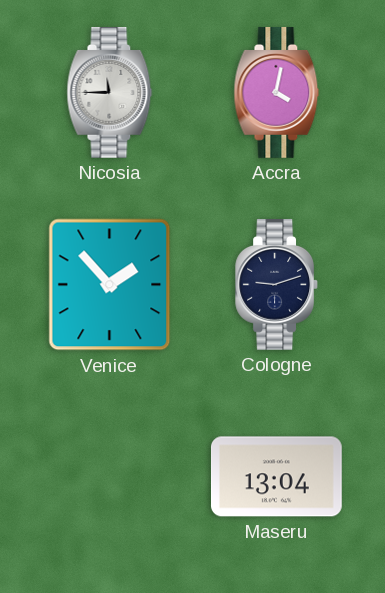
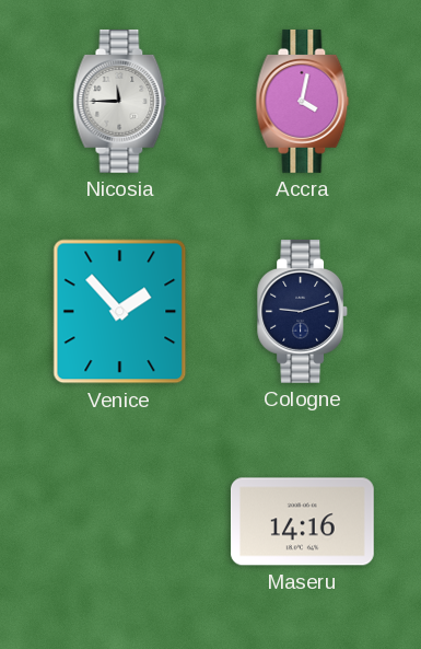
Maseru: 13:04 -> 14:16
